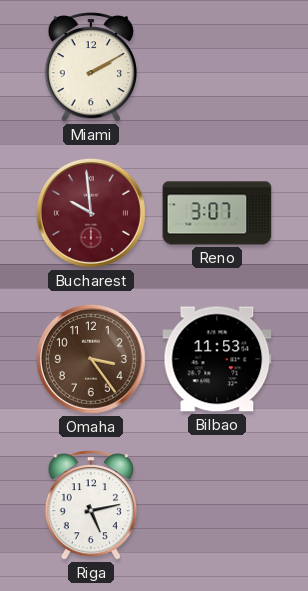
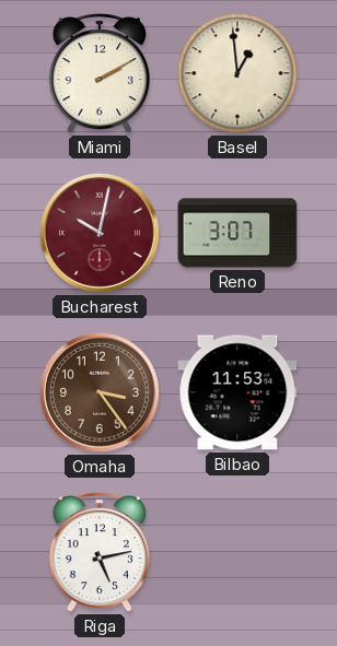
Basel: none -> 12:59
Bucharest: 9:59 -> 10:02
